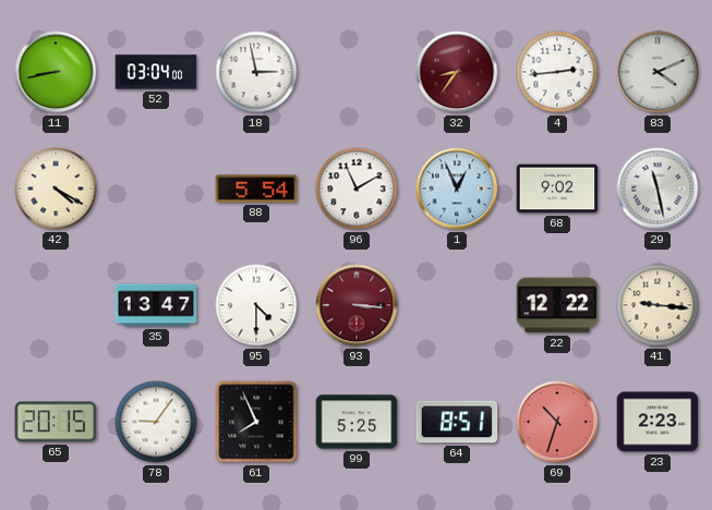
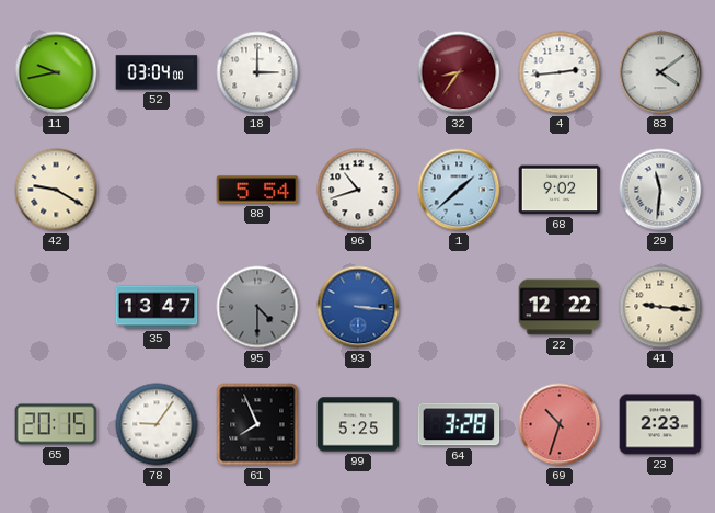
11: 8:43 -> 9:43
18: 2:58 -> 3:00
83: 4:11 -> 4:09
42: 4:20 -> 9:20
96: 11:10 -> 10:42
1: 12:56 -> 1:38
29: 11:28 -> 11:31
95 dial: white -> grey
93 dial: burgundy -> blue
64: 8:51 -> 3:28
